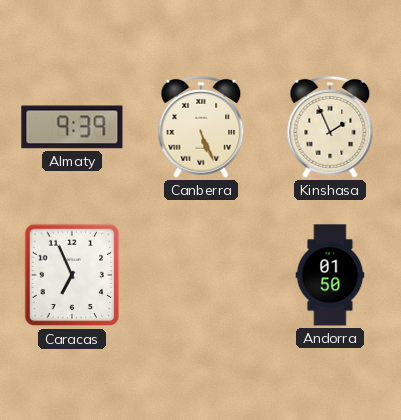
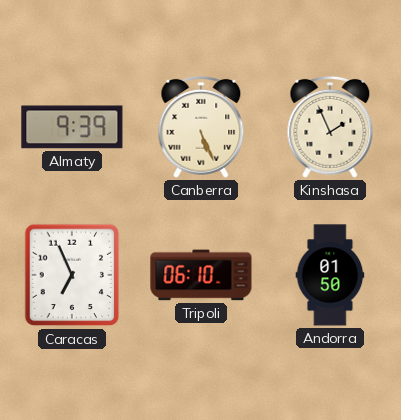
Tripoli: none -> 06:10
